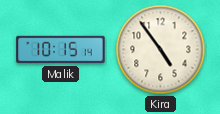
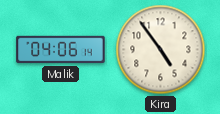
Malik: 10:15 -> 04:06
